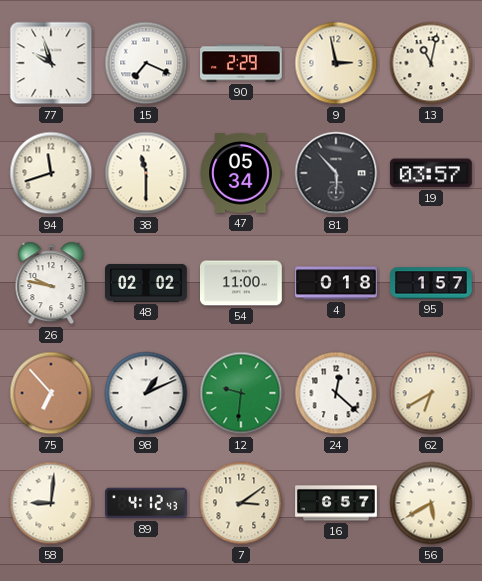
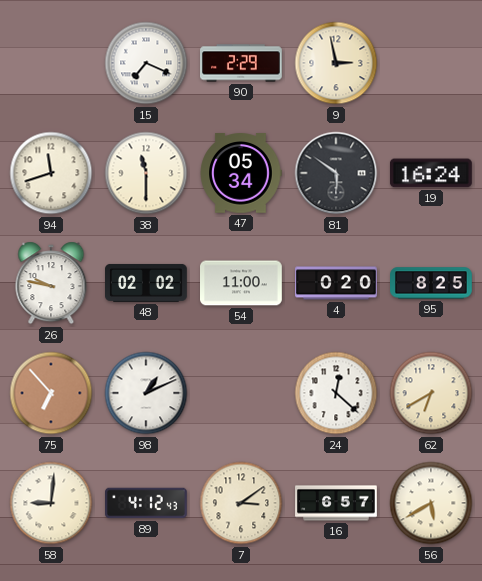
77: 9:57 -> none
13: 11:02 -> none
81: 5:53 -> 5:51
19: 03:57 -> 16:24
4: 0:18 -> 0:20
95: 1:57 -> 8:25
12: 9:31 -> none
